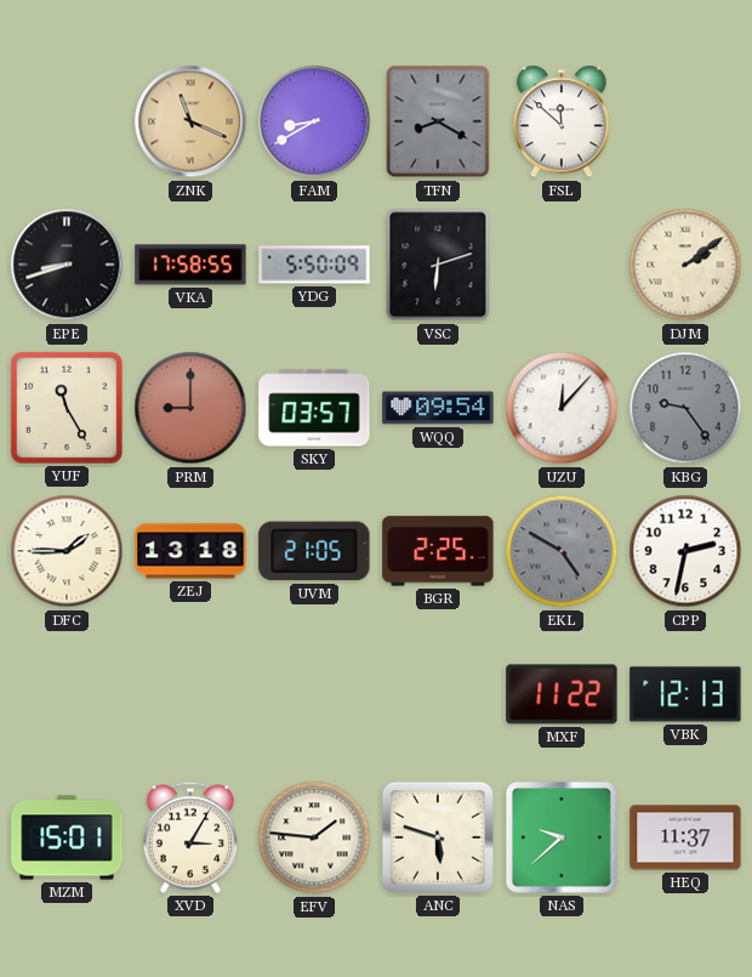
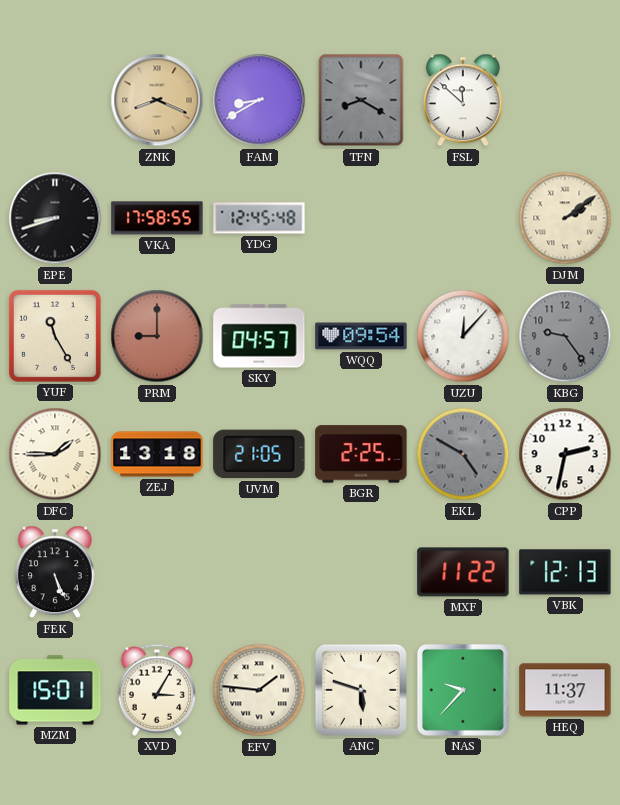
ZNK: 11:19 -> 8:19
YDG: 5:50 -> 12:45
VSC: 6:12 -> none
SKY: 03:57 -> 04:57
FEK: none -> 5:26
NAS: 9:38 -> 9:37
